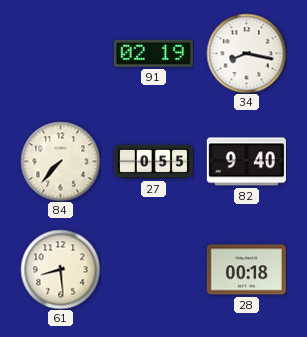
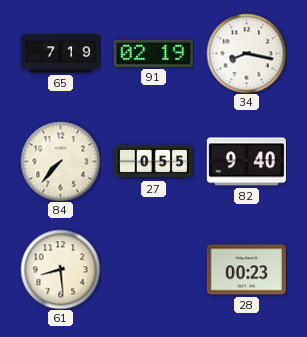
65: none -> 7:19
28: 00:18 -> 00:23
